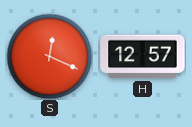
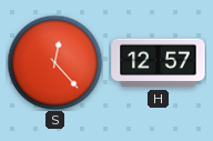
S: 12:19 -> 12:23
